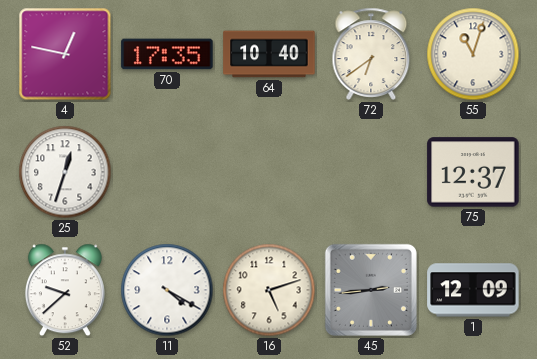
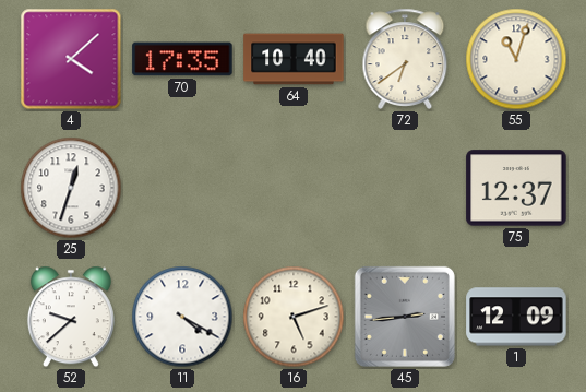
4: 12:47 -> 4:08
